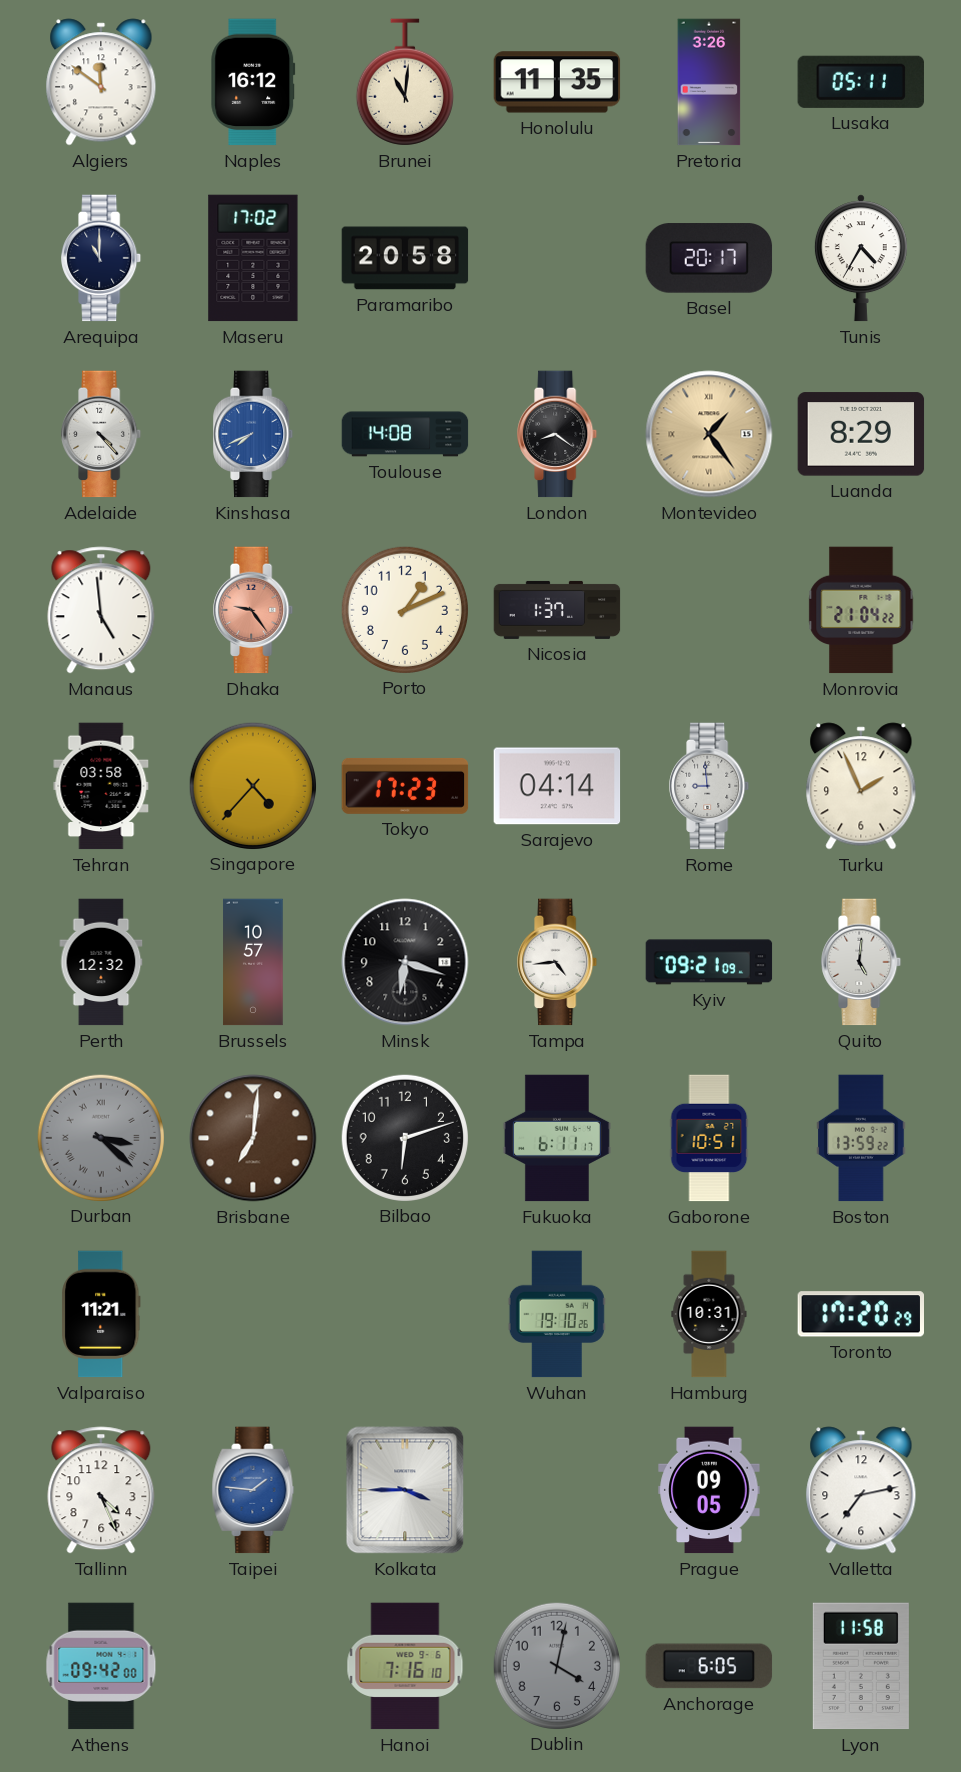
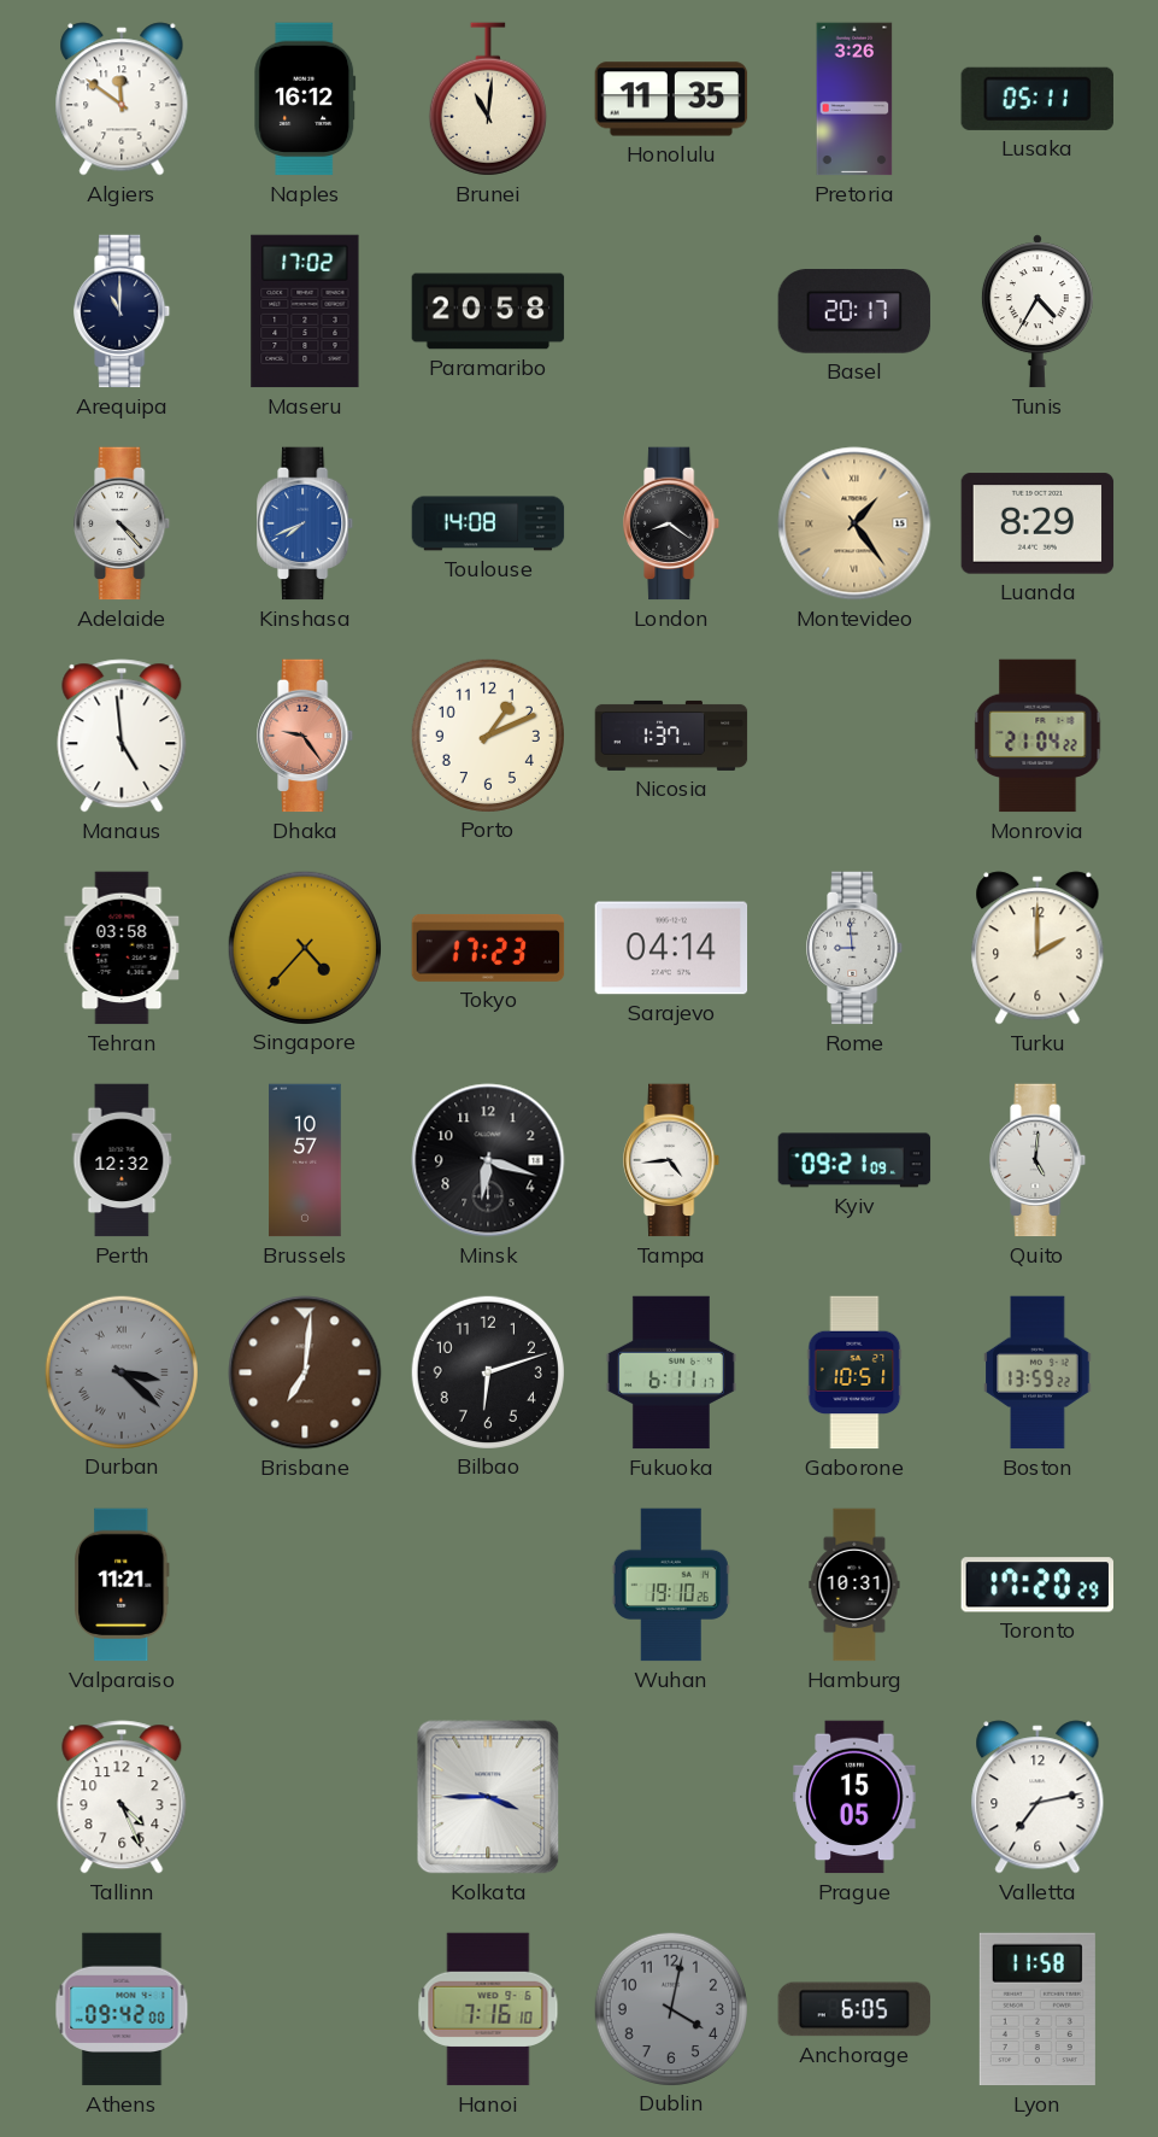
Turku: 1:56 -> 2:00
Taipei: 1:46 -> none
Prague: 09:05 -> 15:05
